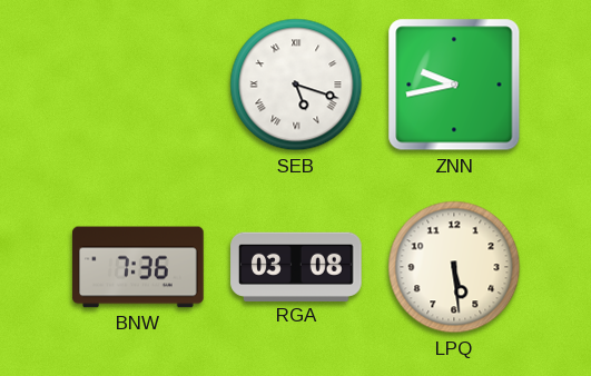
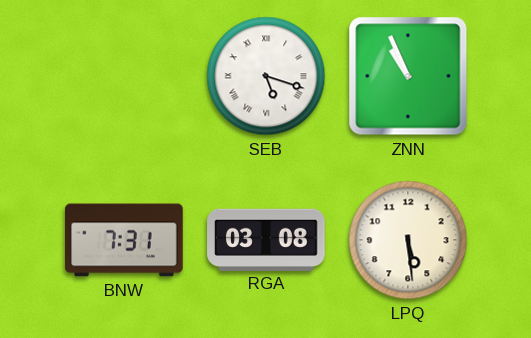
ZNN: 9:43 -> 10:56
BNW: 7:36 -> 7:31
